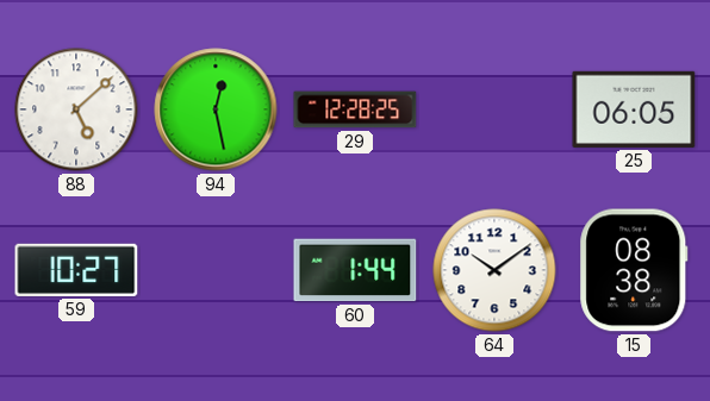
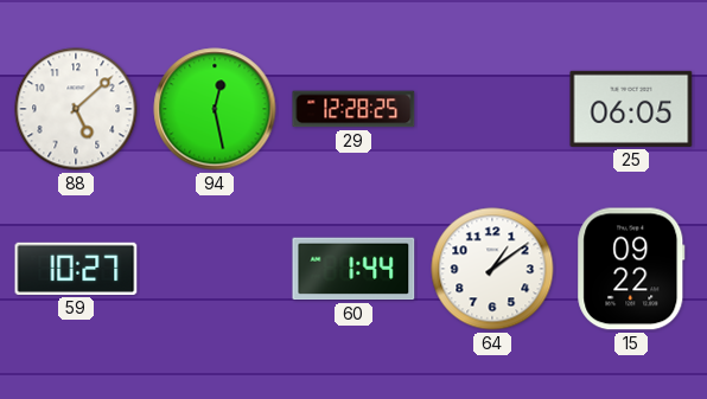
64: 10:09 -> 1:09
15: 08:38 -> 09:22
